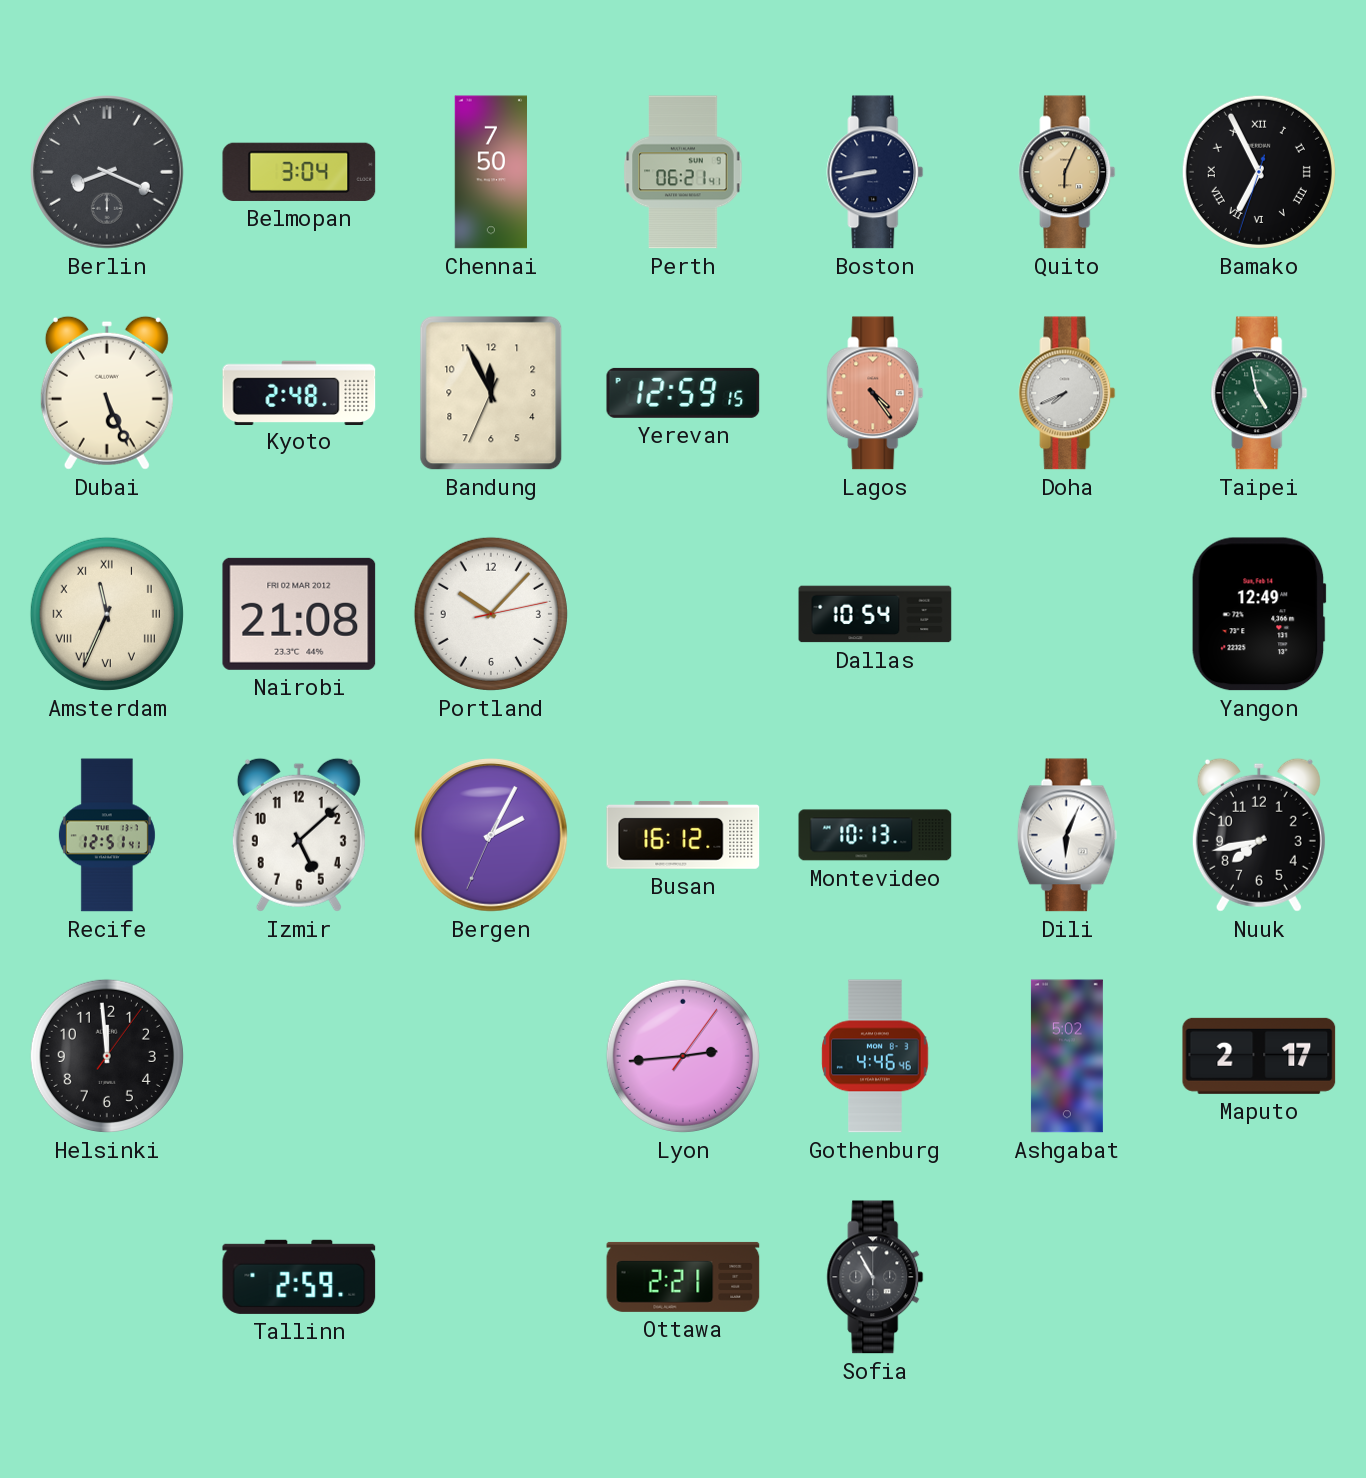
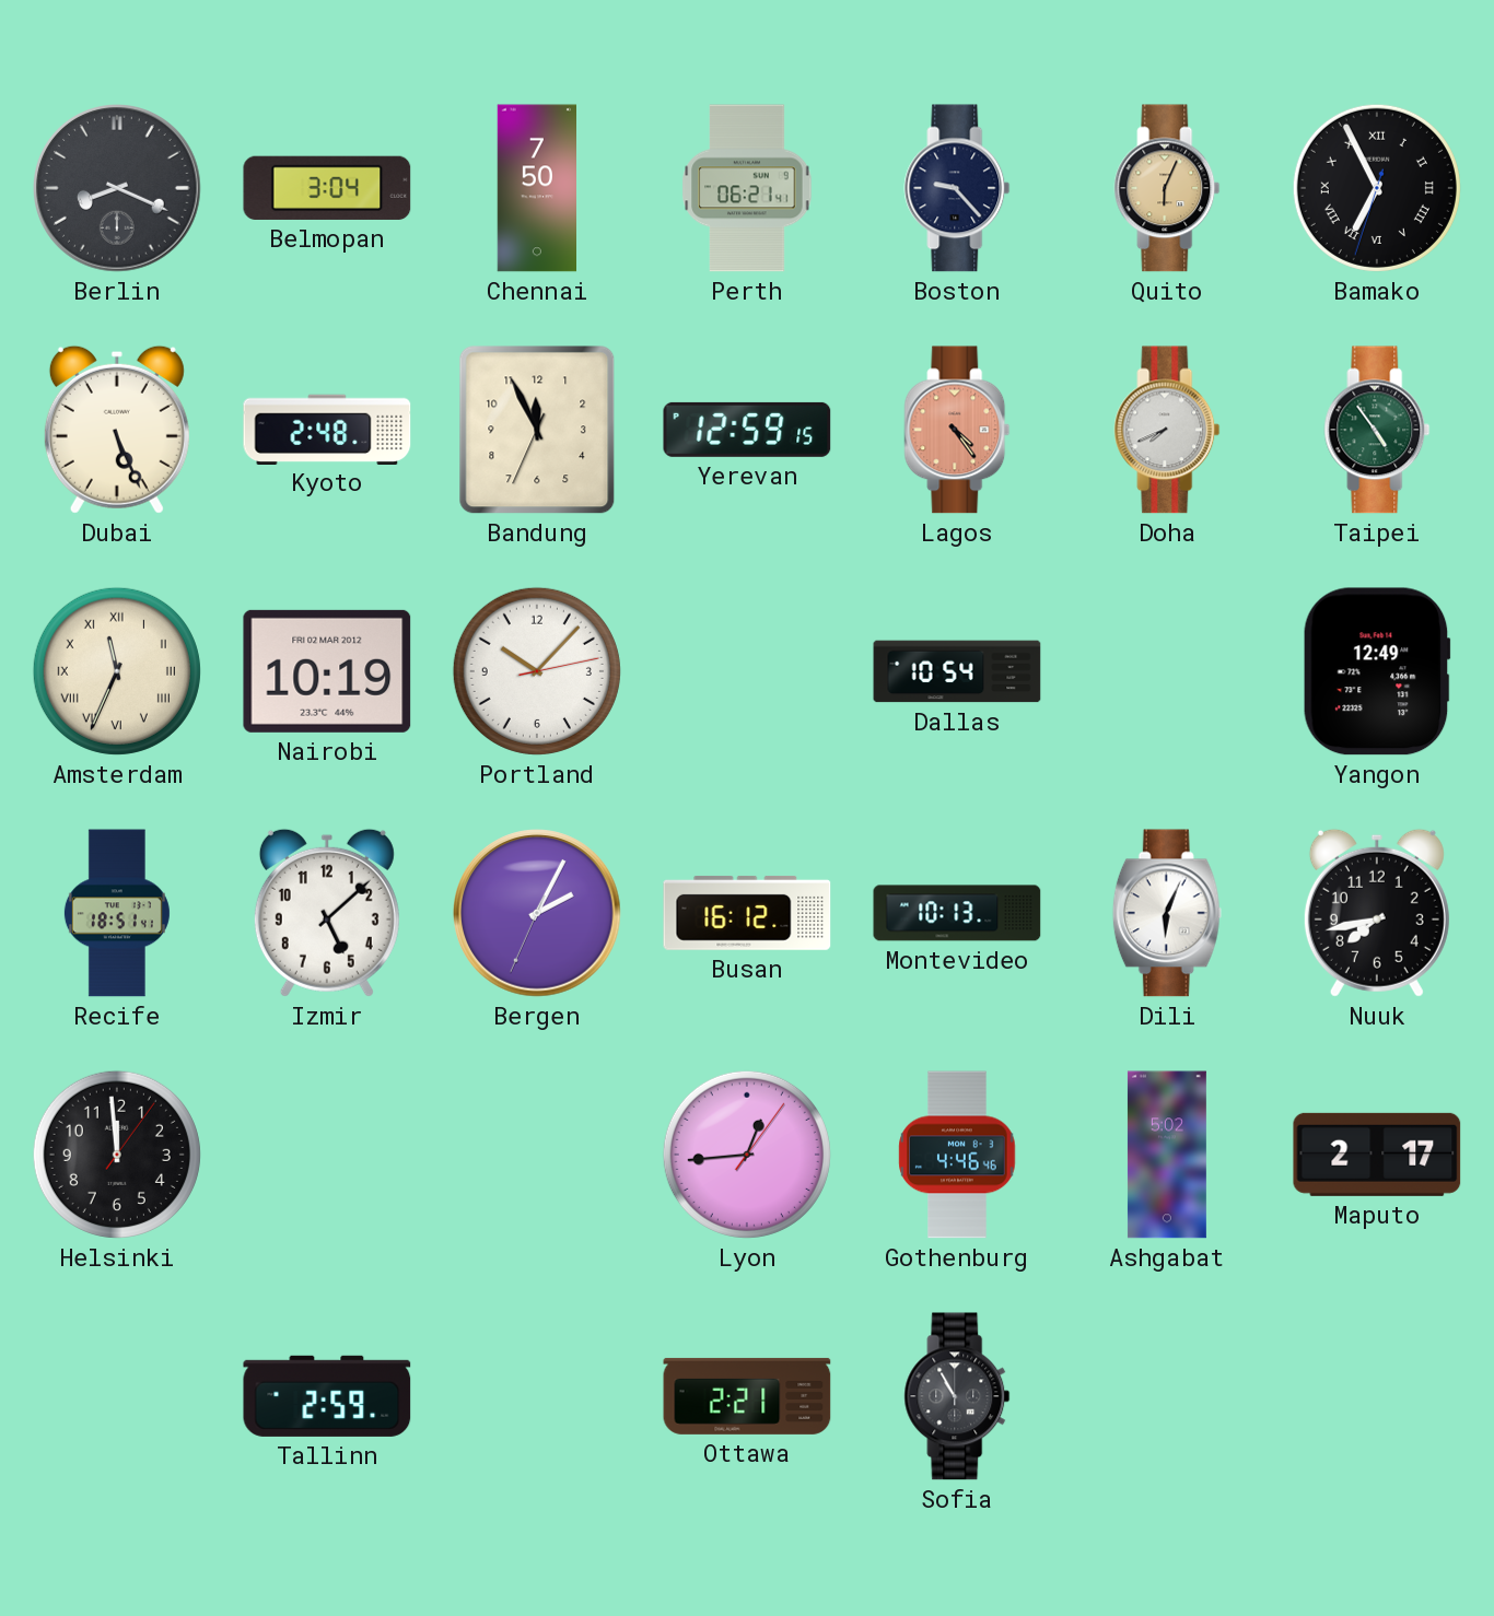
Boston: 8:43 -> 9:23
Taipei: 4:58 -> 4:54
Nairobi: 21:08 -> 10:19
Recife: 12:51 -> 18:51
Lyon: 2:44 -> 12:44
